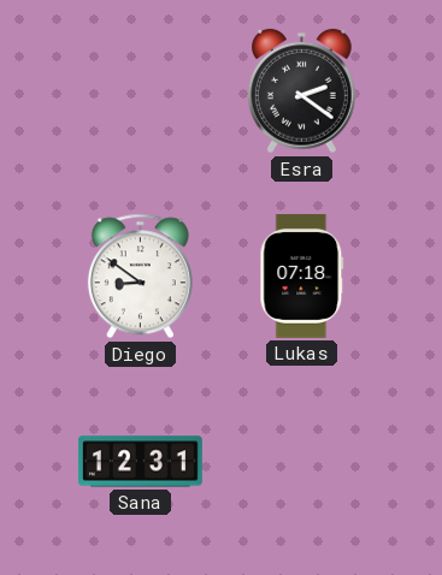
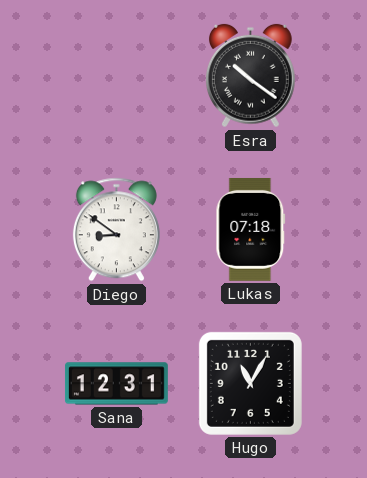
Esra: 2:21 -> 10:21
Hugo: none -> 11:05
